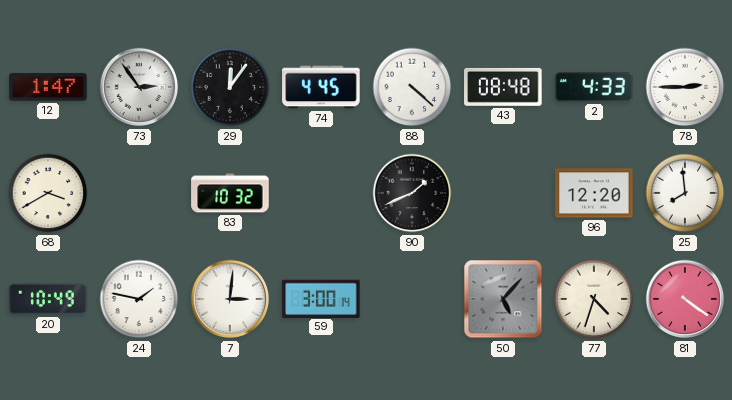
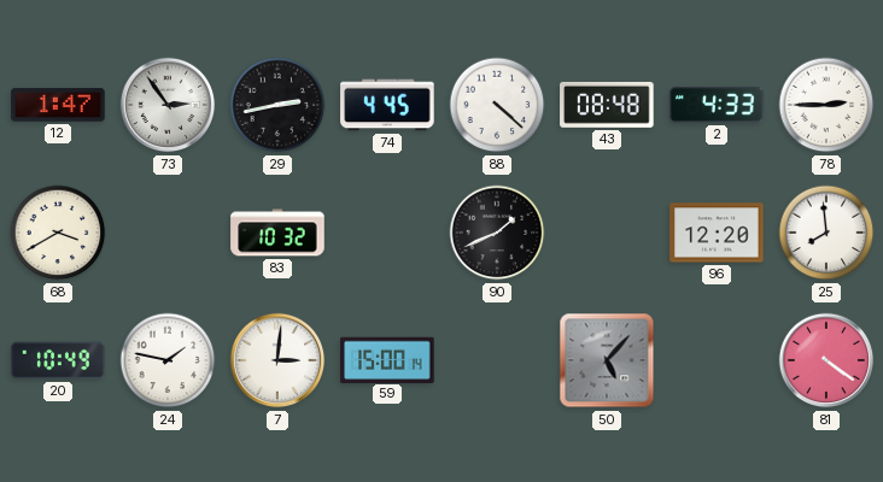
29: 12:06 -> 2:43
59: 3:00 -> 15:00
77: 4:33 -> none
